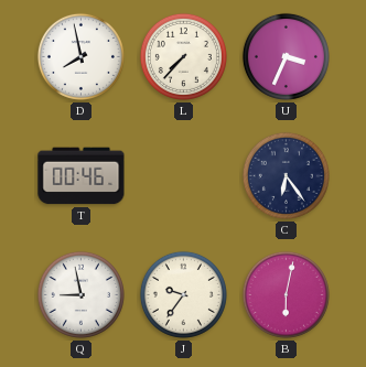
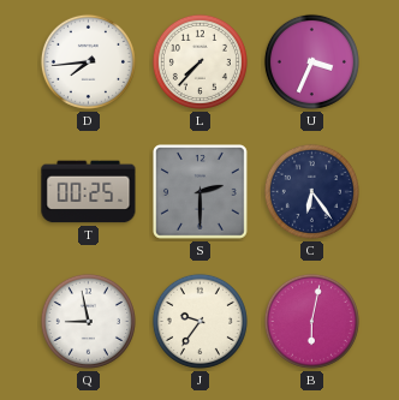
D: 7:58 -> 7:44
T: 00:46 -> 00:25
S: none -> 2:30
